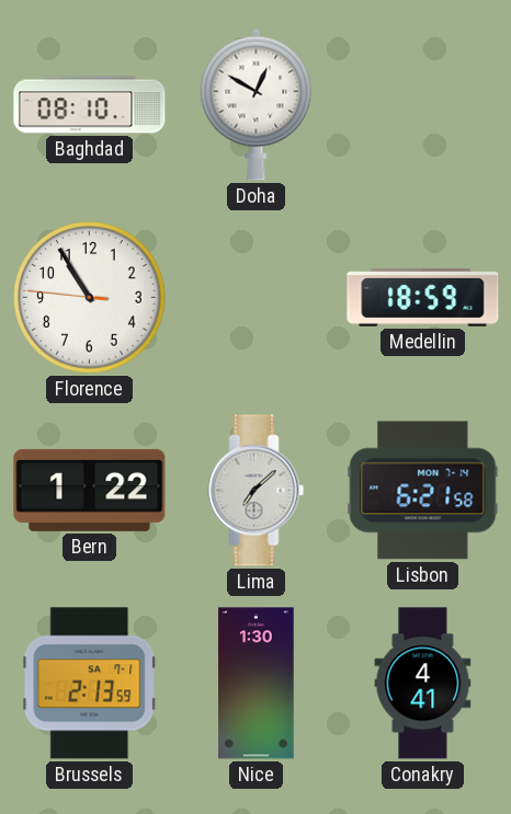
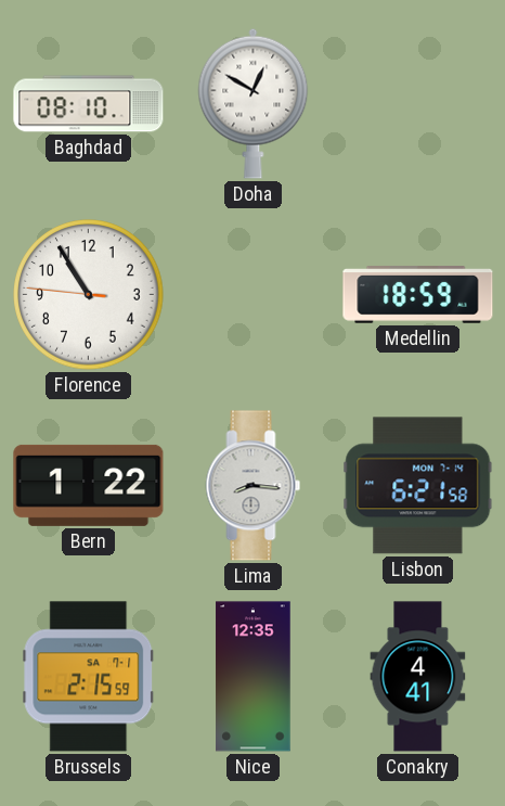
Lima: 7:08 -> 8:16
Brussels: 2:13 -> 2:15
Nice: 1:30 -> 12:35
